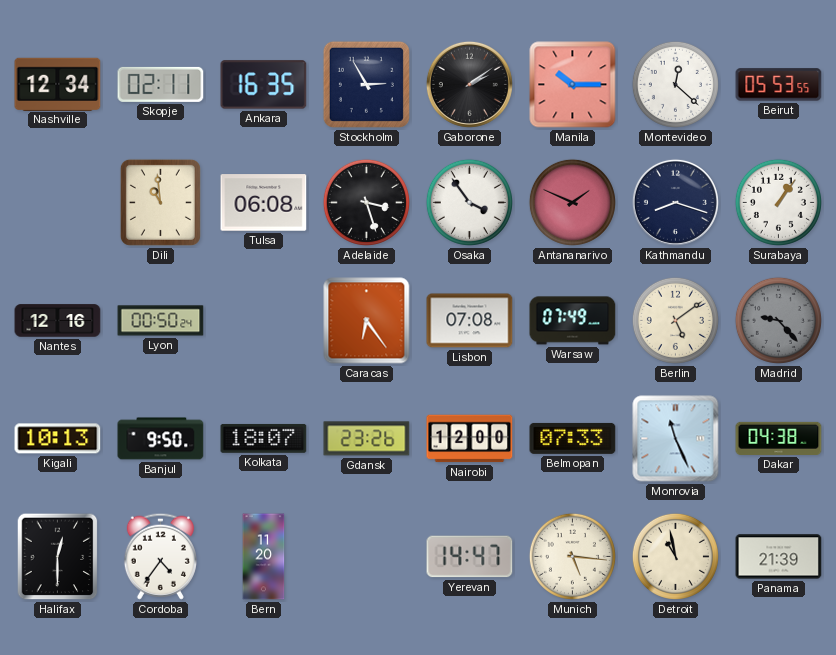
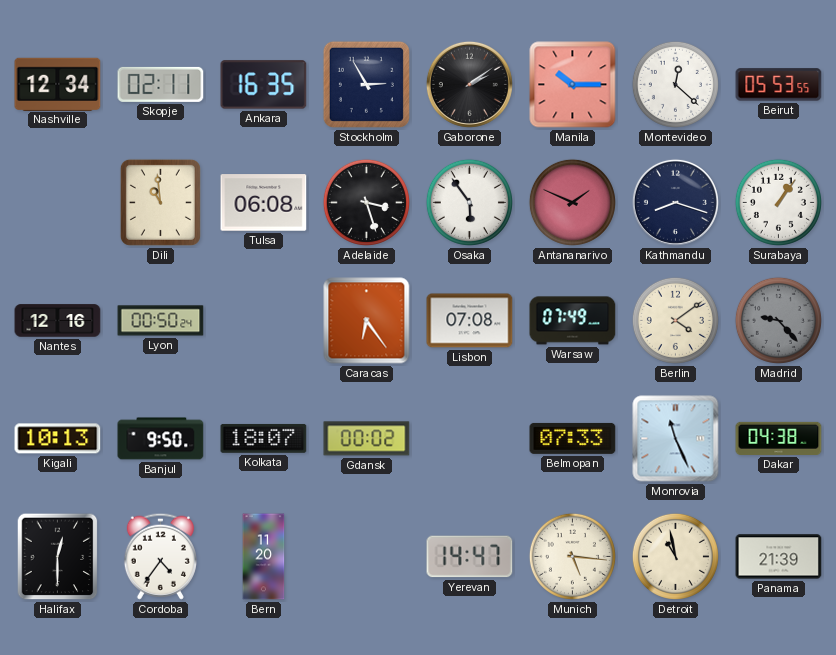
Osaka: 3:54 -> 5:54
Berlin: 5:09 -> 4:09
Gdansk: 23:26 -> 00:02
Nairobi: 12:00 -> none
